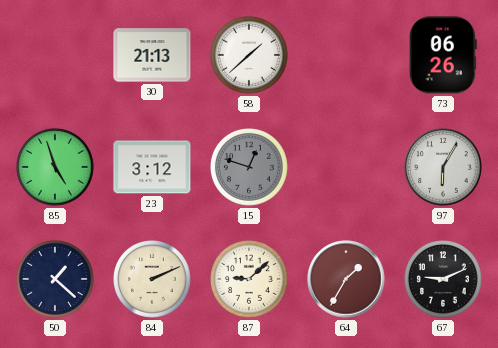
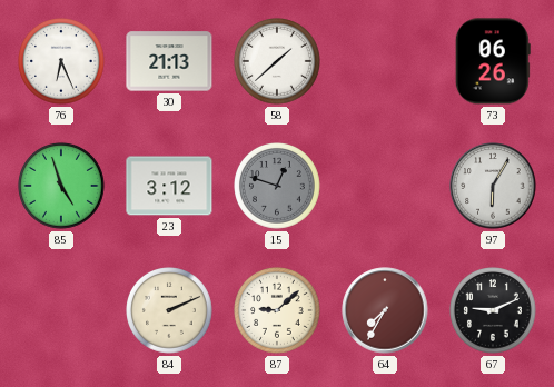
76: none -> 6:26
50: 1:22 -> none
64: 1:35 -> 7:35
